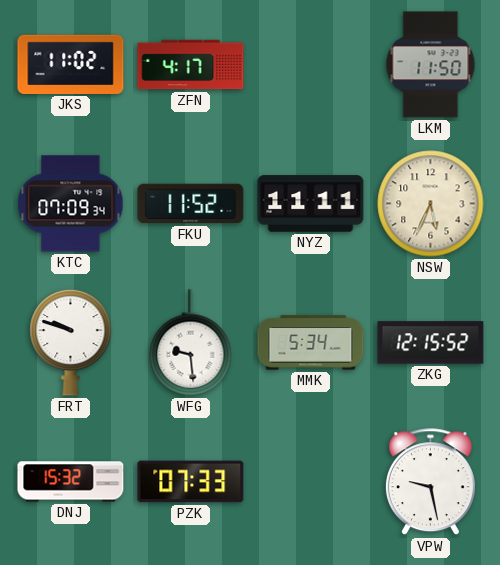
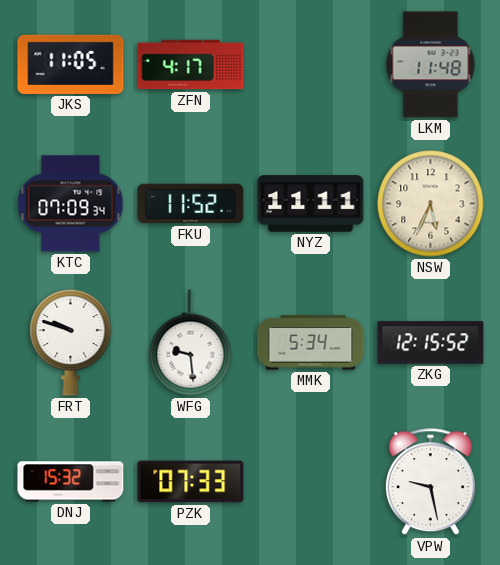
JKS: 11:02 -> 11:05
LKM: 11:50 -> 11:48
